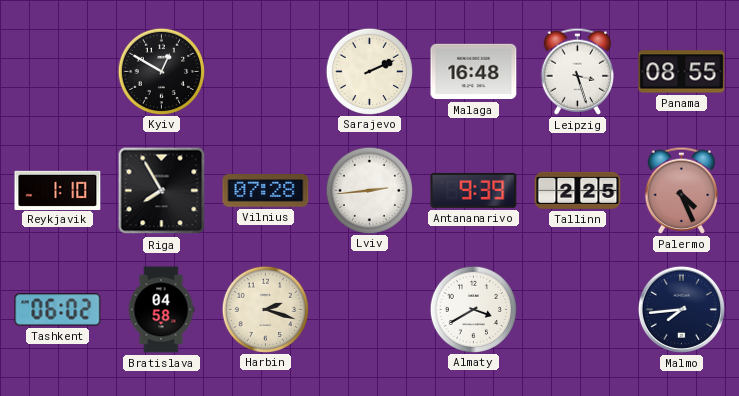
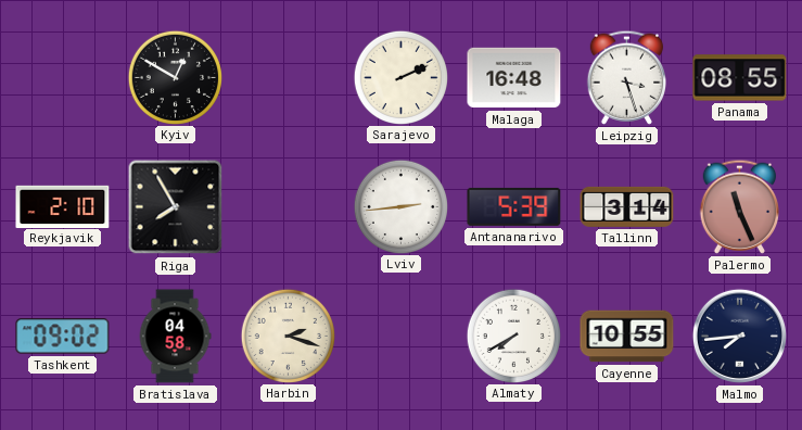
Reykjavik: 1:10 -> 2:10
Vilnius: 07:28 -> none
Antananarivo: 9:39 -> 5:39
Tallinn: 2:25 -> 3:14
Palermo: 4:26 -> 11:26
Tashkent: 06:02 -> 09:02
Almaty: 3:40 -> 7:40
Cayenne: none -> 10:55
